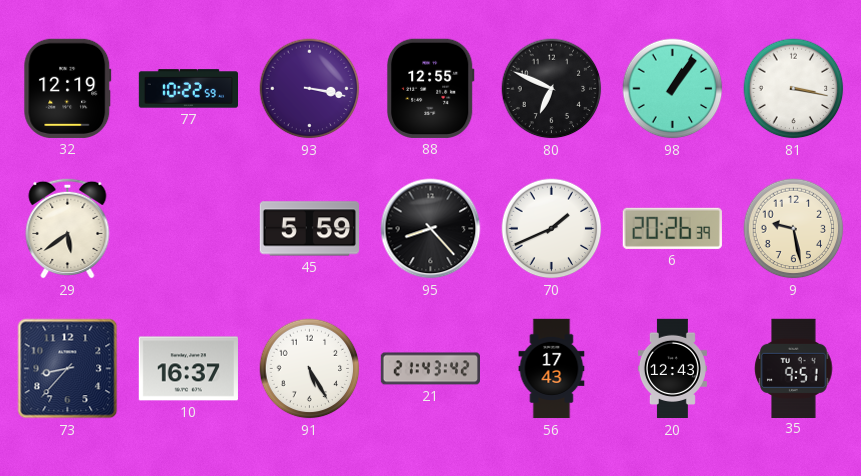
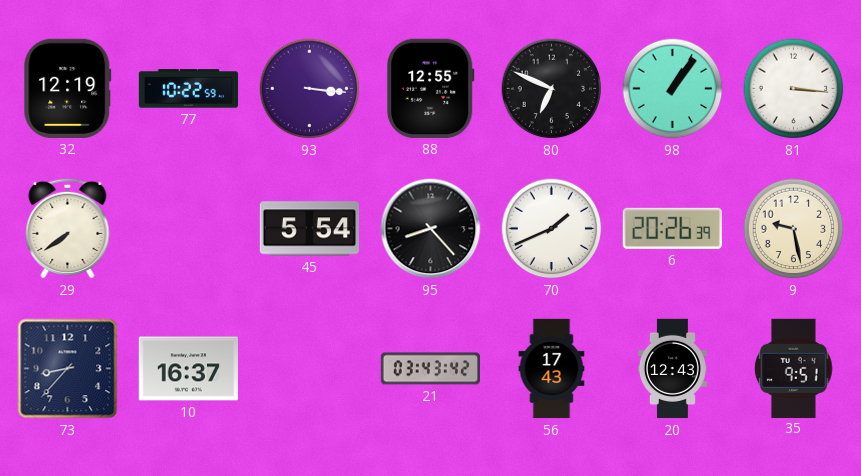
93: 3:17 -> 3:16
81: 3:17 -> 3:16
29: 5:39 -> 7:39
45: 5:59 -> 5:54
91: 5:25 -> none
21: 21:43 -> 03:43
